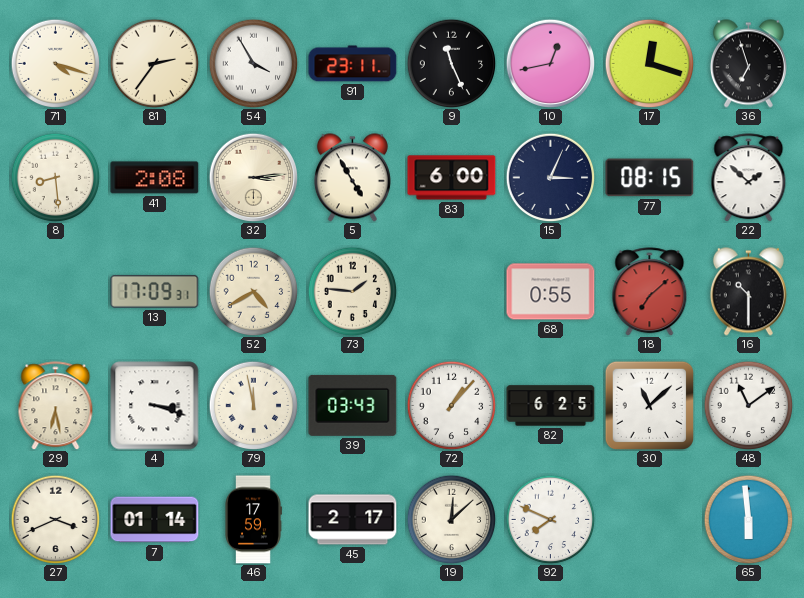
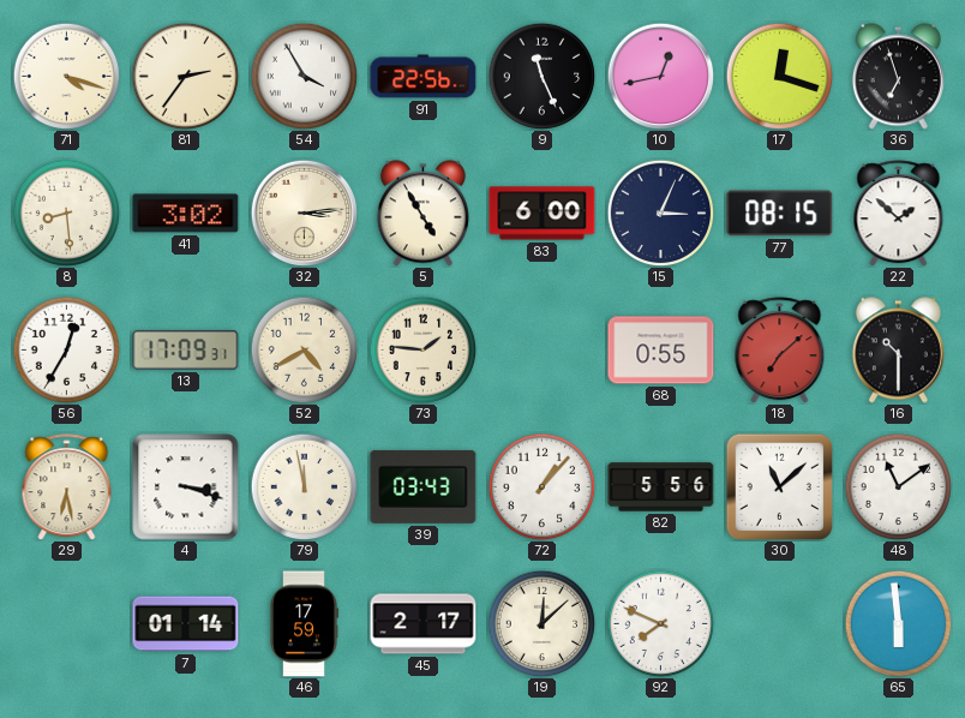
91: 23:11 -> 22:56
41: 2:08 -> 3:02
56: none -> 12:35
82: 6:25 -> 5:56
27: 3:41 -> none
